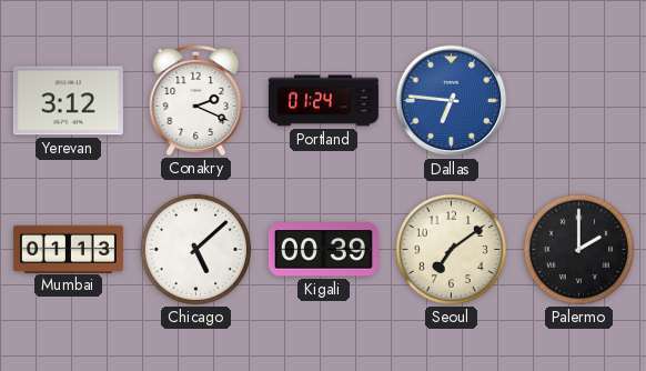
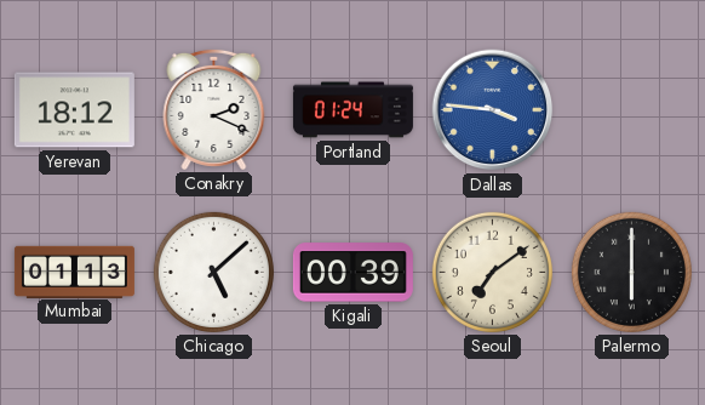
Yerevan: 3:12 -> 18:12
Dallas: 6:46 -> 3:46
Palermo: 2:00 -> 6:00
